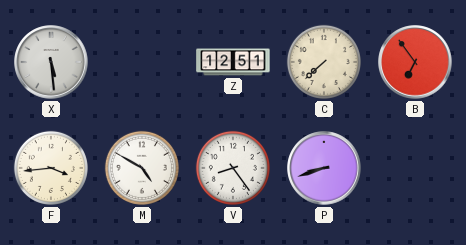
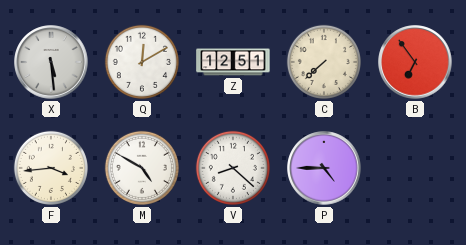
Q: none -> 12:10
V: 8:24 -> 8:22
P: 8:42 -> 4:45
